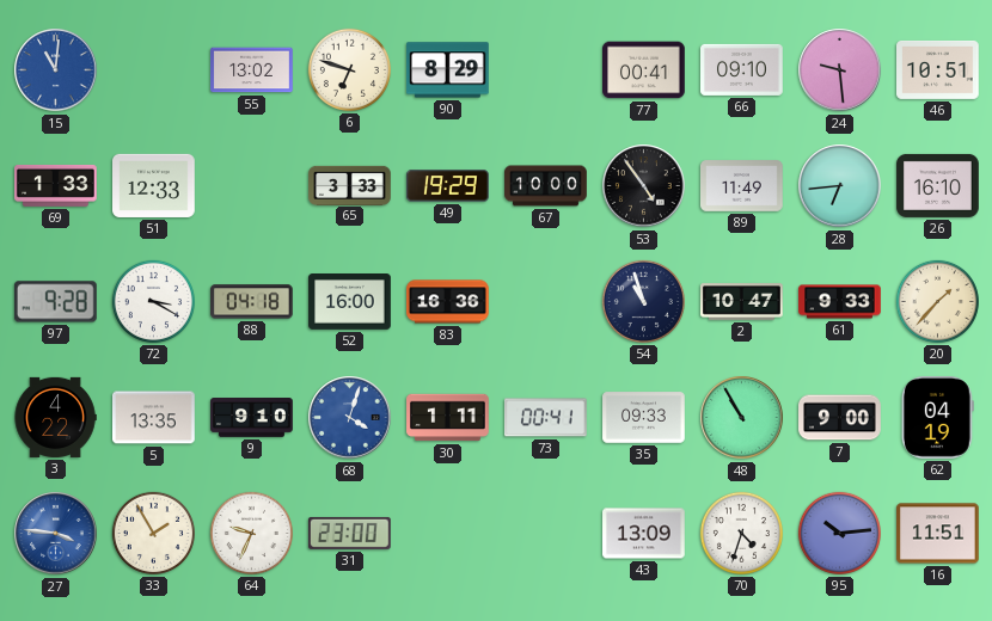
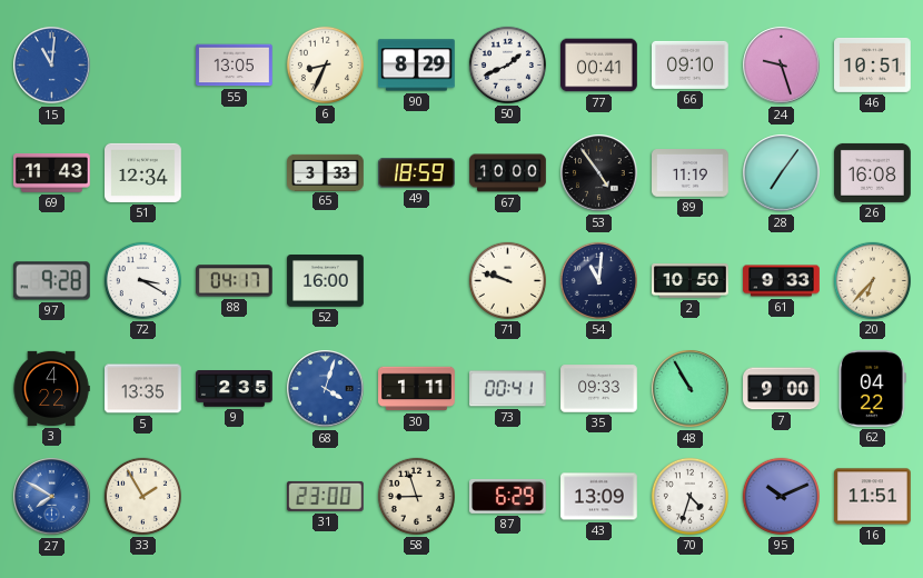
55: 13:02 -> 13:05
6: 6:48 -> 8:34
50: none -> 1:41
24: 9:29 -> 9:27
69: 1:33 -> 11:43
51: 12:33 -> 12:34
49: 19:29 -> 18:59
89: 11:49 -> 11:19
28: 6:44 -> 7:06
26: 16:10 -> 16:08
88: 04:18 -> 04:17
83: 16:36 -> none
71: none -> 9:48
54: 10:57 -> 11:01
2: 10:47 -> 10:50
20: 1:37 -> 6:37
9: 9:10 -> 2:35
62: 04:19 -> 04:22
27: 3:46 -> 7:50
64: 9:34 -> none
58: none -> 8:57
87: none -> 6:29
95: 10:14 -> 10:11
